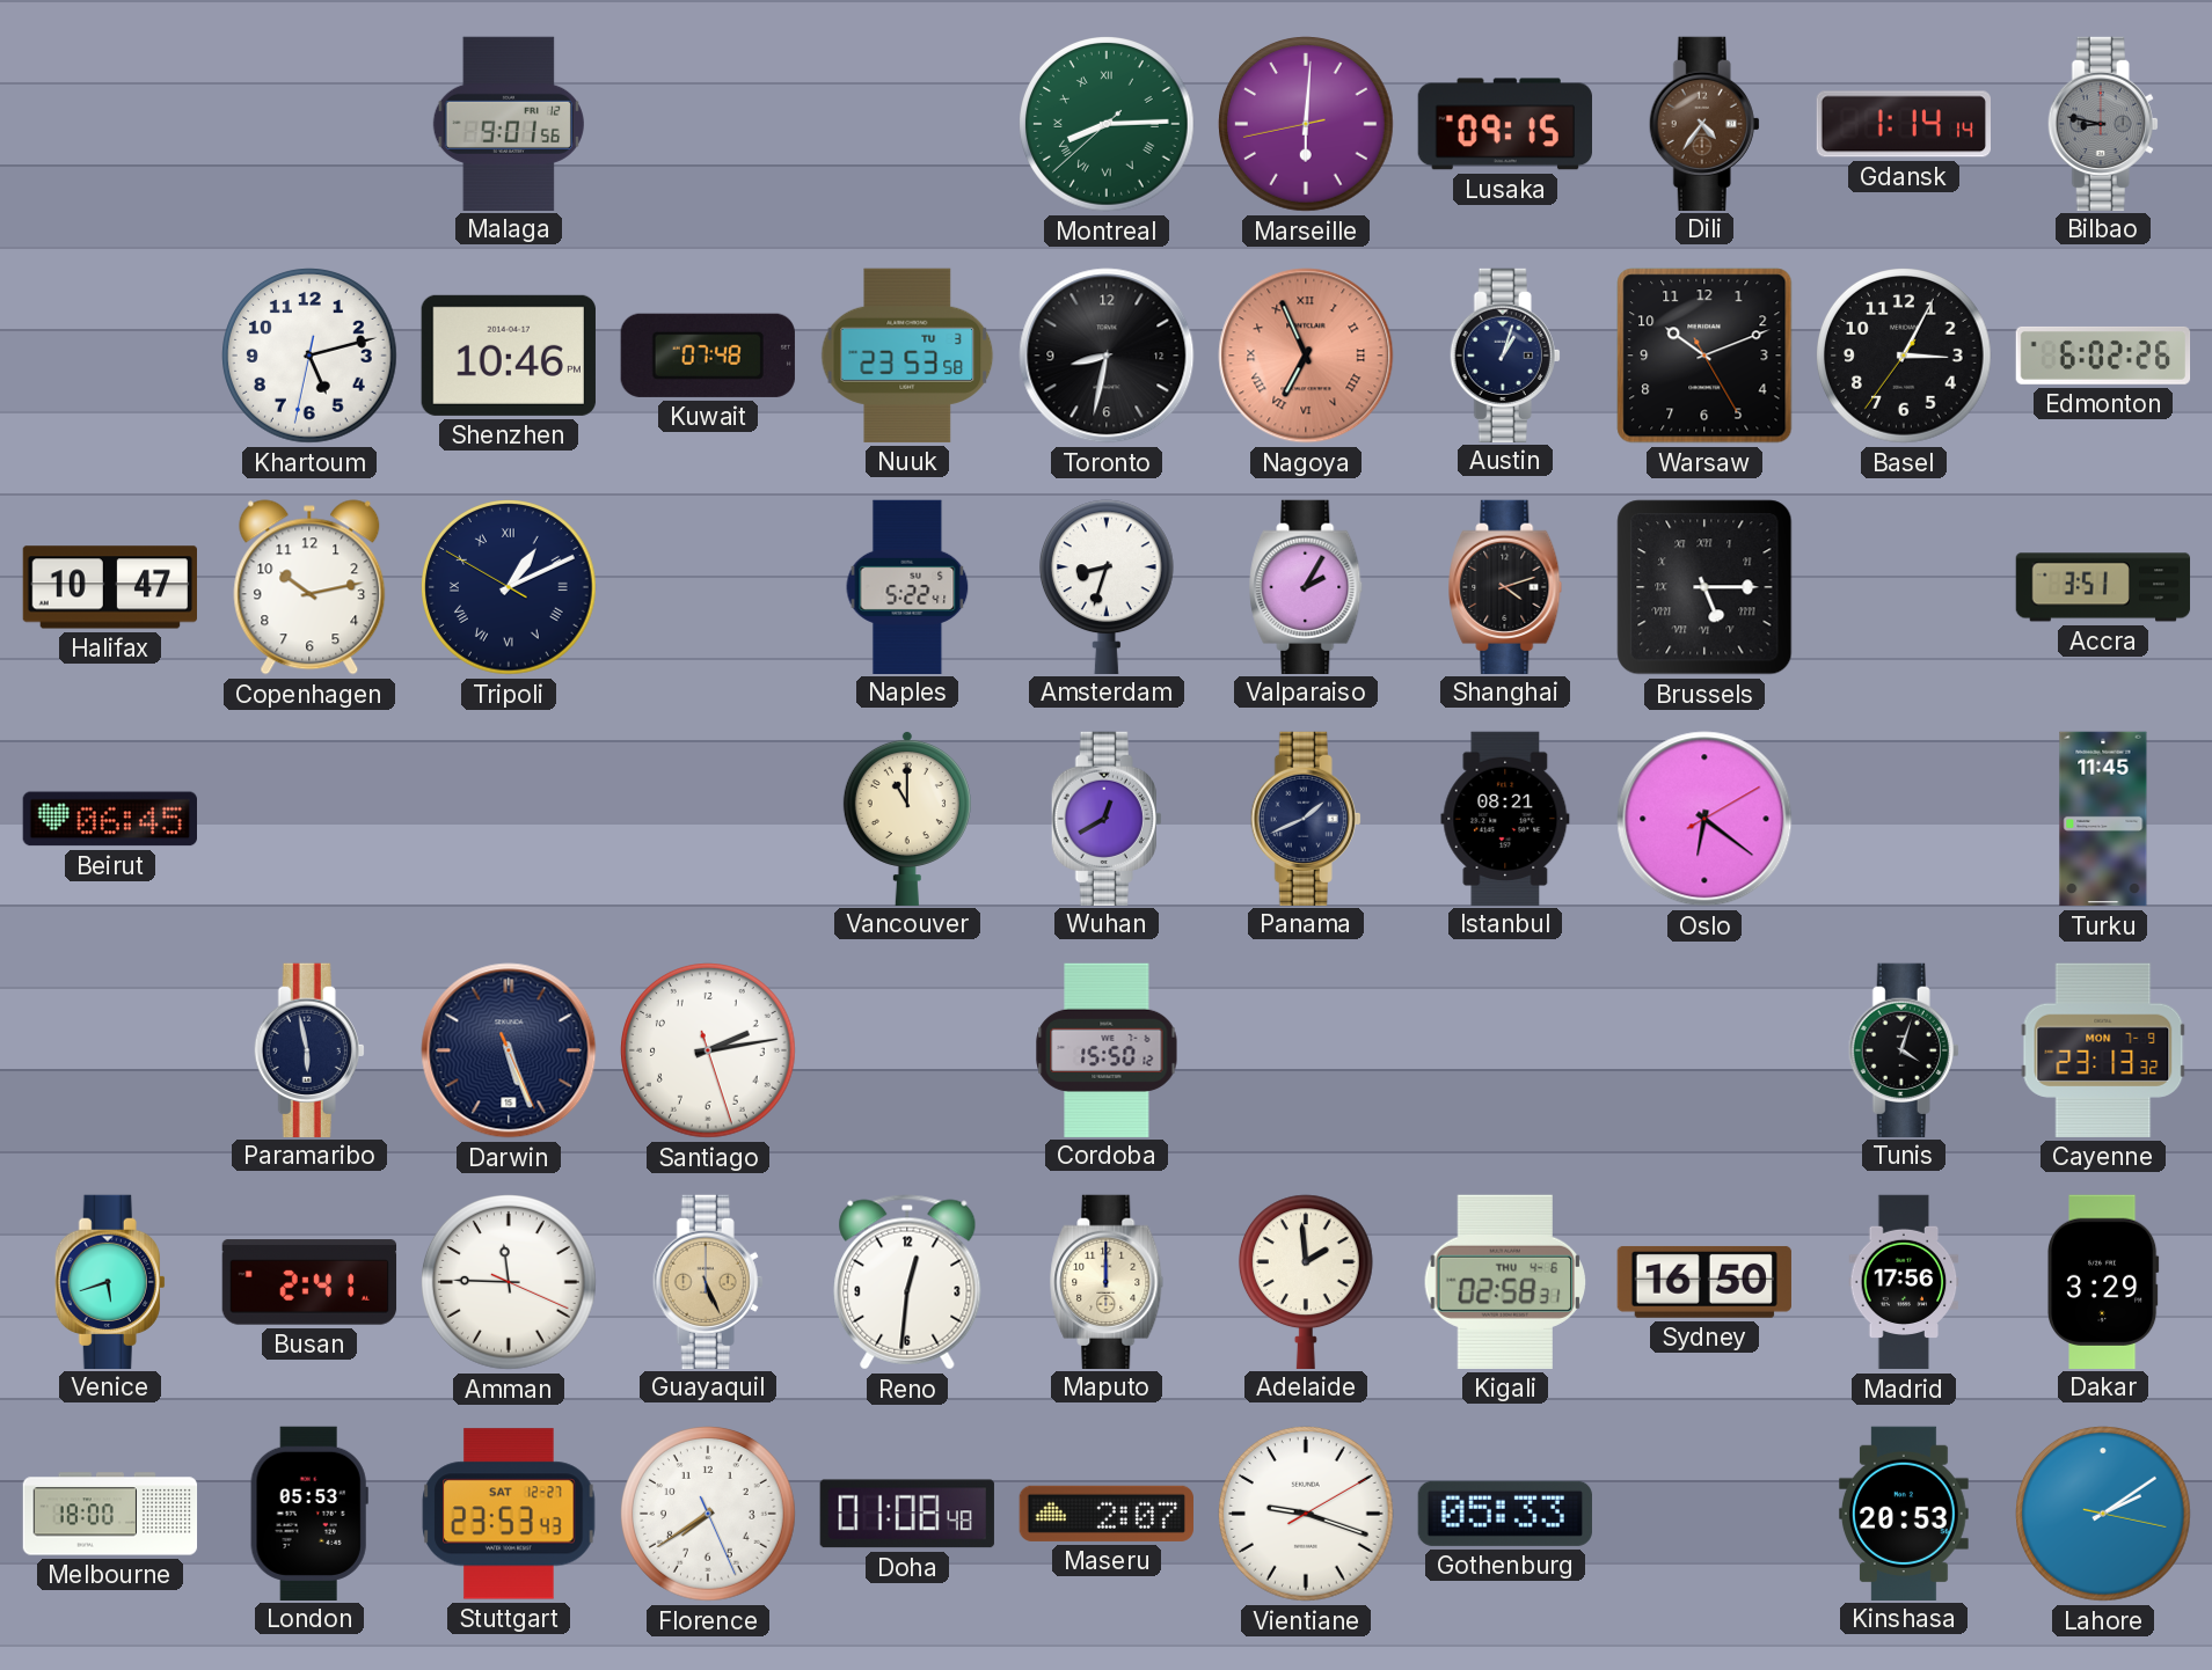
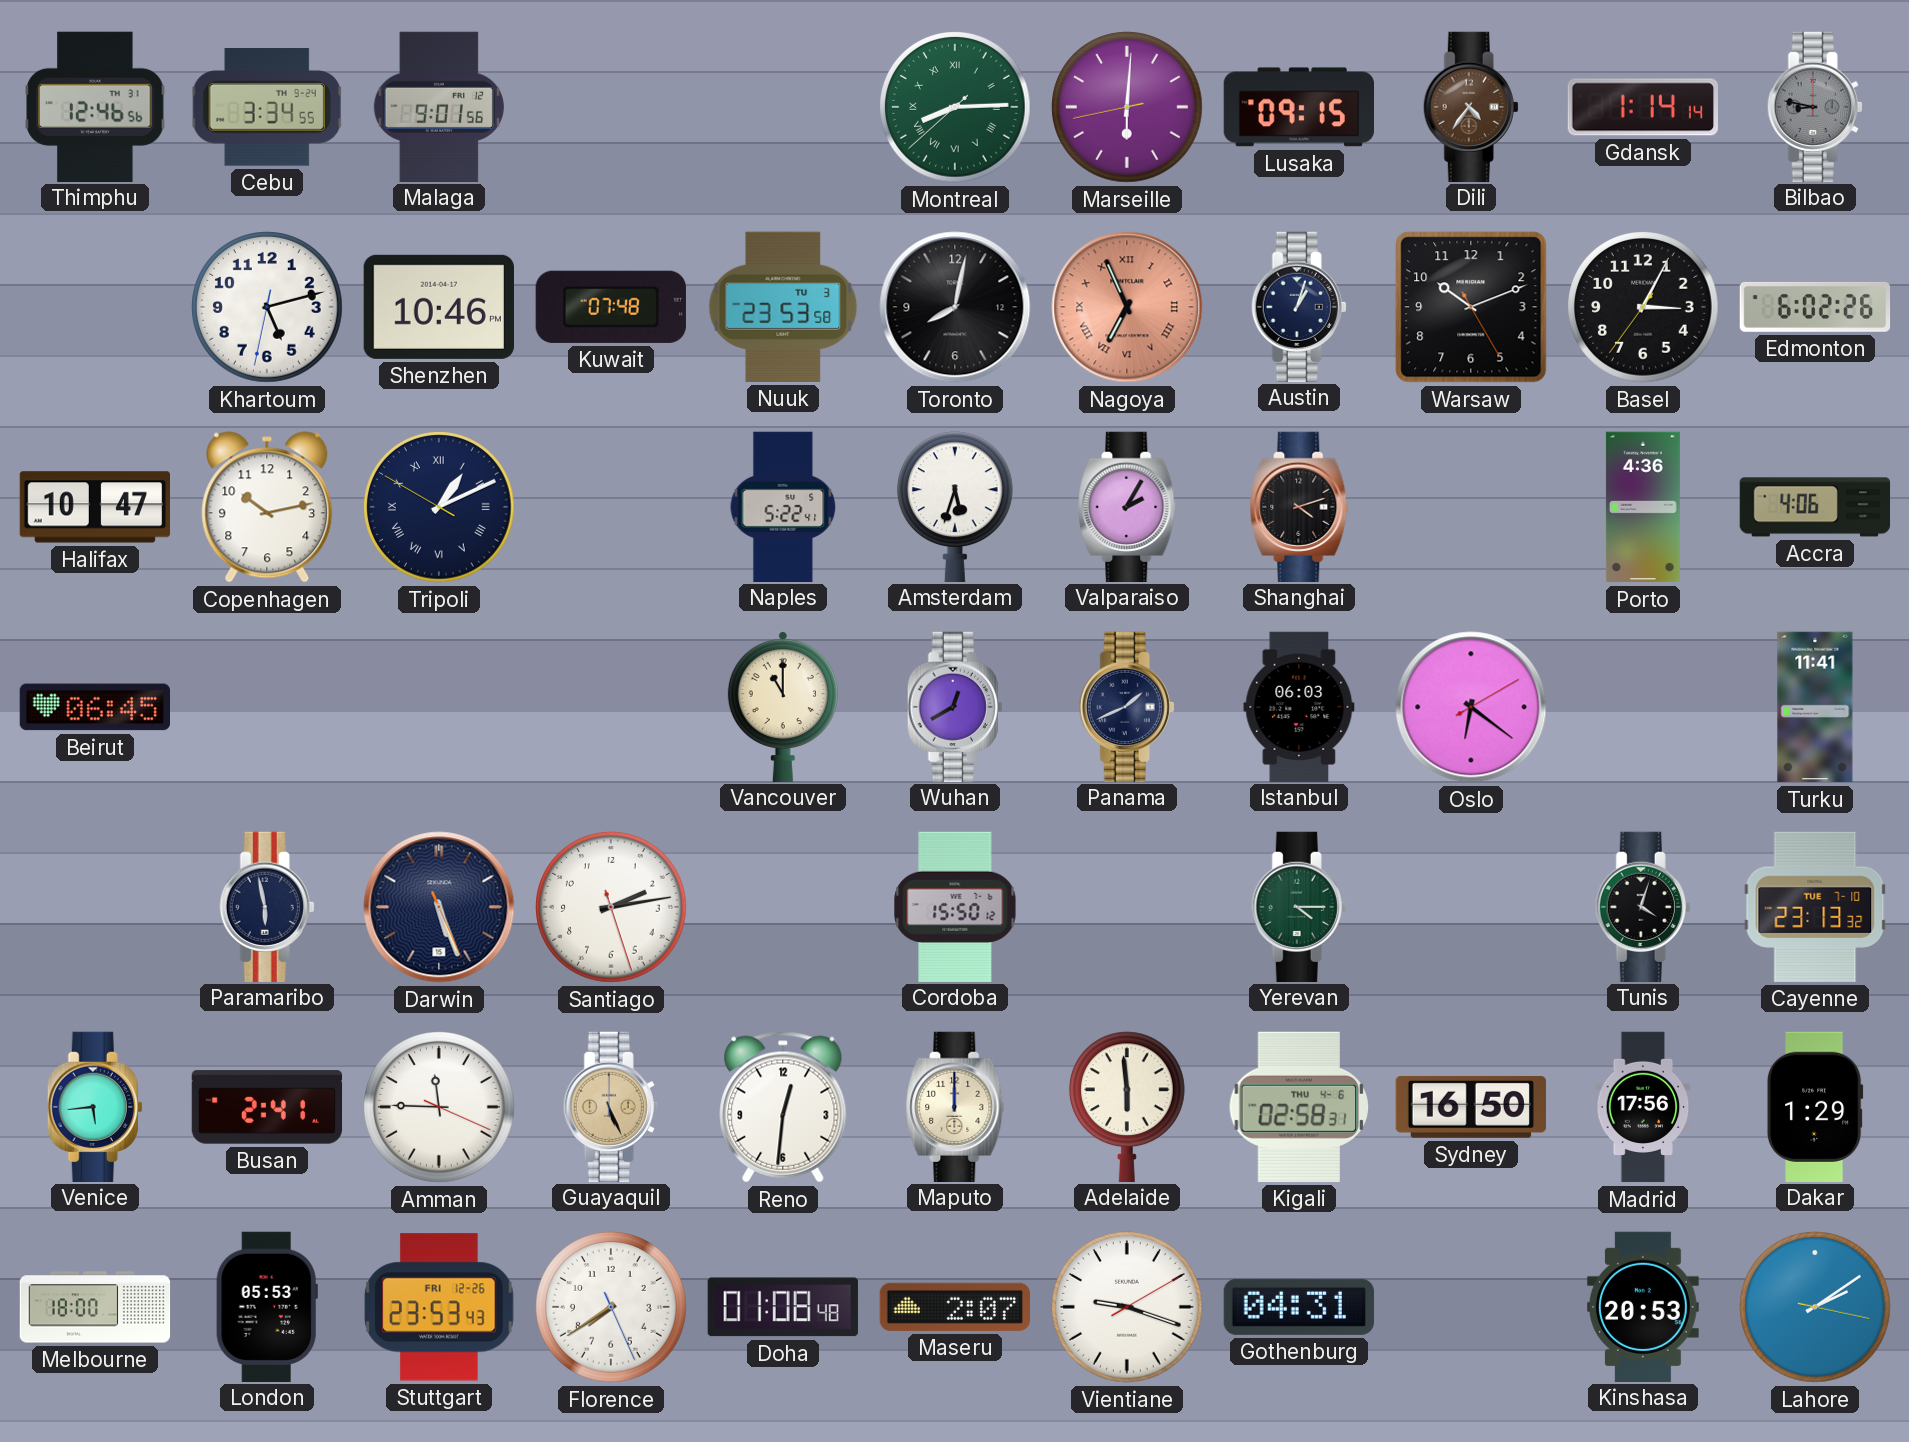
Thimphu: none -> 12:46
Cebu: none -> 3:34
Toronto: 8:32 -> 8:02
Amsterdam: 8:33 -> 5:33
Brussels: 5:15 -> none
Porto: none -> 4:36
Accra: 3:51 -> 4:06
Istanbul: 08:21 -> 06:03
Turku: 11:45 -> 11:41
Yerevan: none -> 4:15
Cayenne date: MON 7-9 -> TUE 7-10
Venice: 5:42 -> 5:44
Adelaide: 1:59 -> 5:59
Dakar: 3:29 -> 1:29
Stuttgart date: SAT 12-27 -> FRI 12-26
Gothenburg: 05:33 -> 04:31
